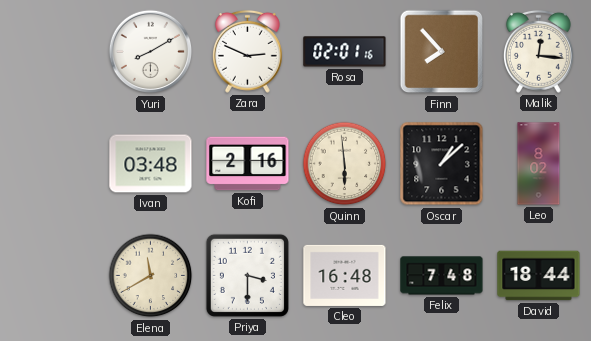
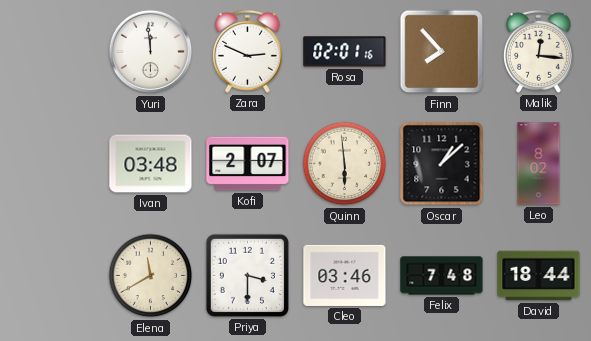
Yuri: 8:10 -> 11:59
Kofi: 2:16 -> 2:07
Cleo: 16:48 -> 03:46
